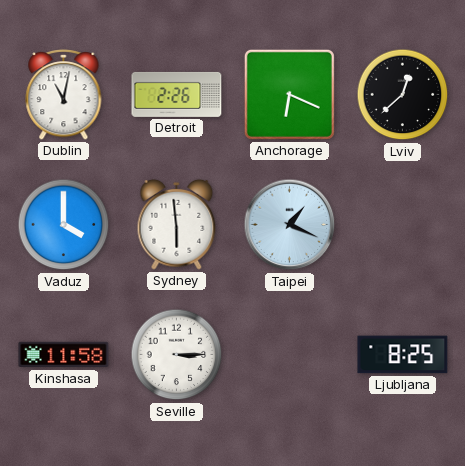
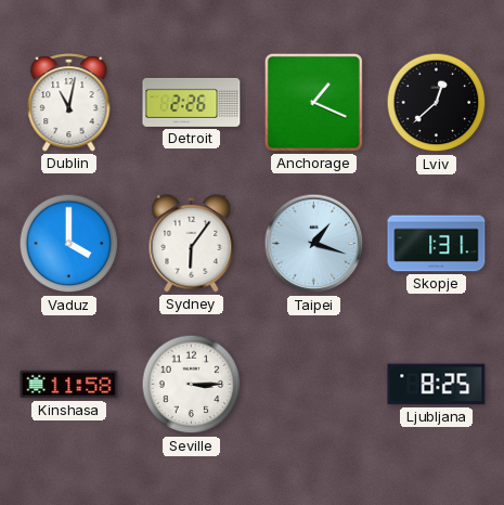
Anchorage: 6:19 -> 1:19
Sydney: 5:59 -> 6:06
Taipei: 1:19 -> 1:18
Skopje: none -> 1:31
